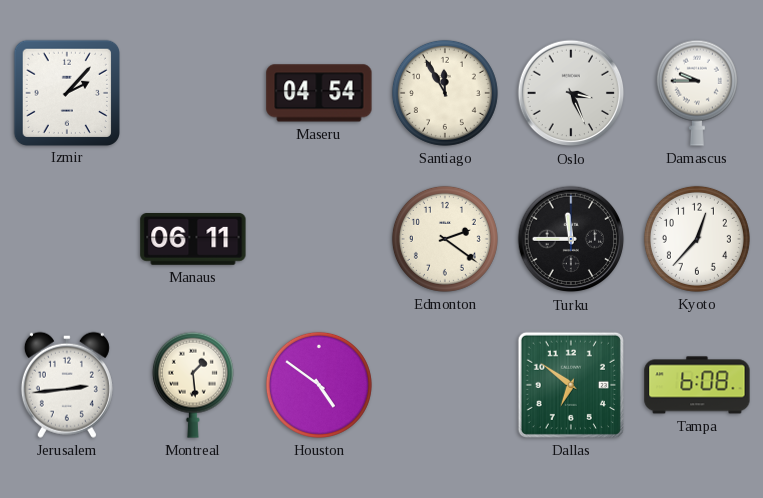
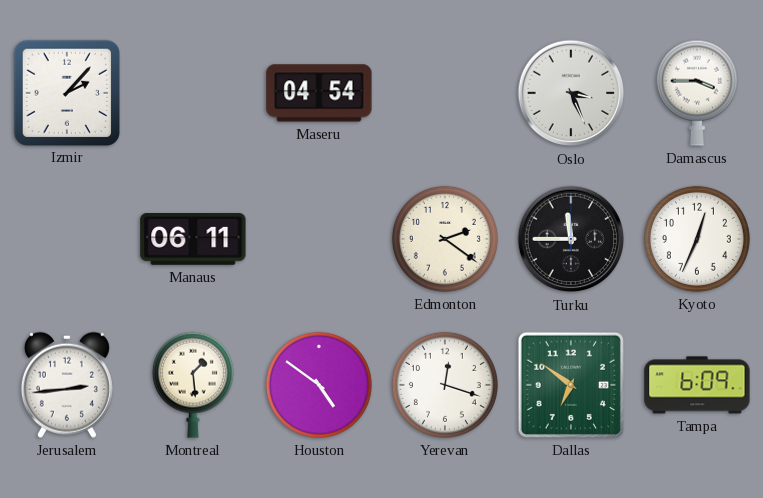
Santiago: 11:55 -> none
Damascus: 9:45 -> 3:45
Kyoto: 12:37 -> 12:34
Yerevan: none -> 12:18
Tampa: 6:08 -> 6:09
